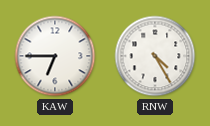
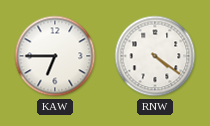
RNW: 4:25 -> 4:21
